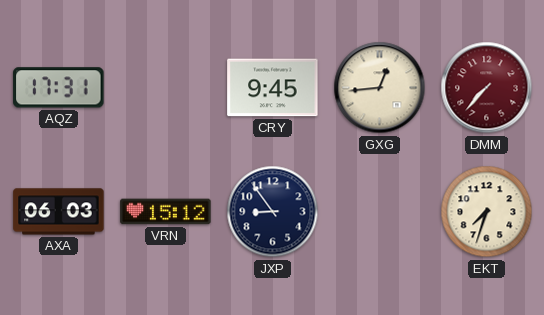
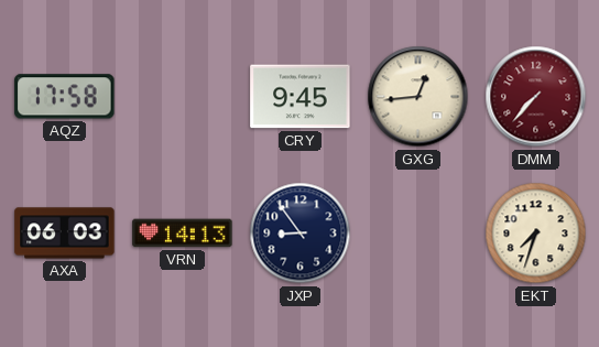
AQZ: 17:31 -> 17:58
VRN: 15:12 -> 14:13
